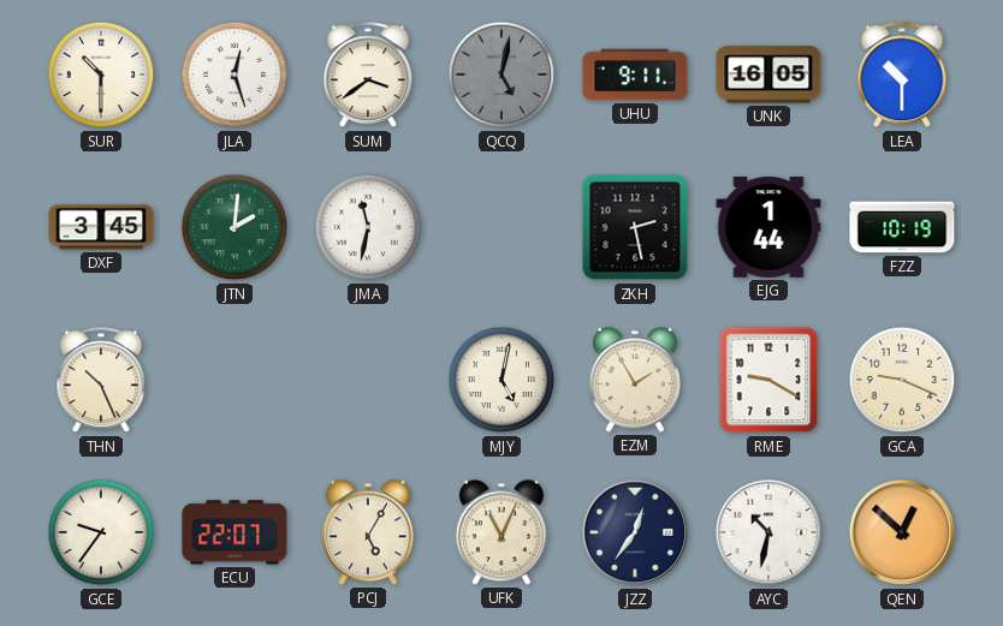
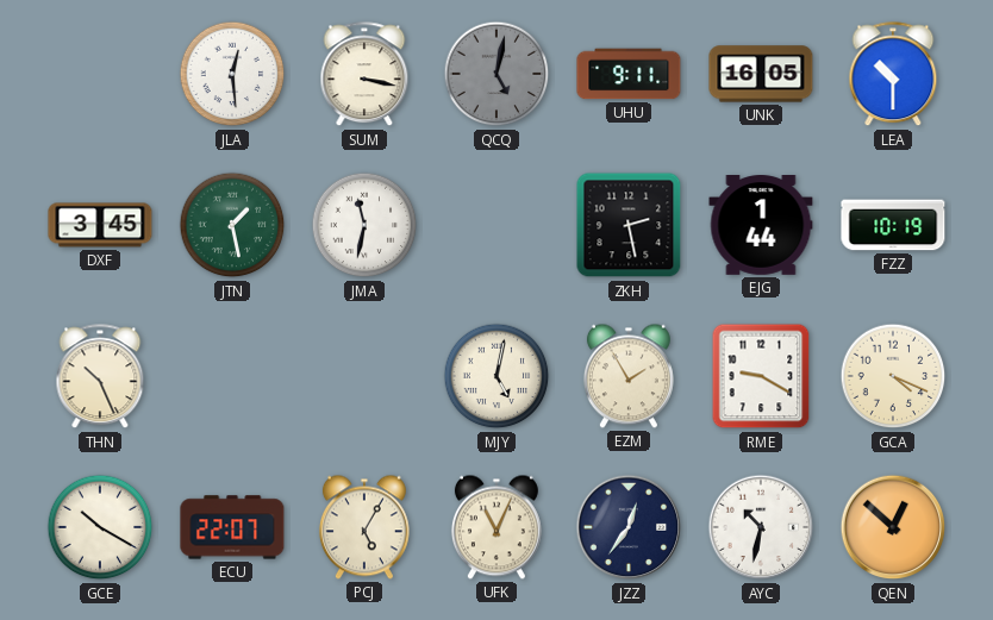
SUR: 10:30 -> none
JLA: 12:27 -> 12:29
SUM: 3:39 -> 3:17
JTN: 2:01 -> 1:28
GCA: 9:19 -> 4:19
GCE: 9:36 -> 10:20
